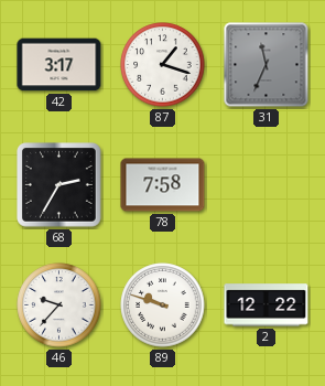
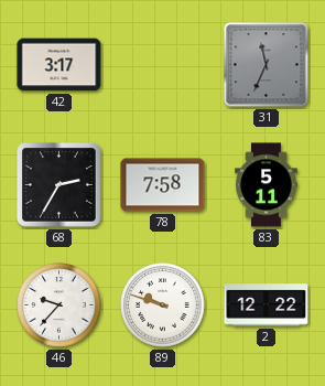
87: 1:18 -> none
83: none -> 5:11
